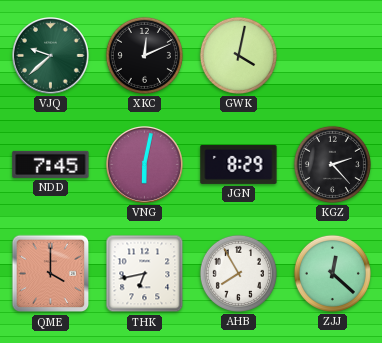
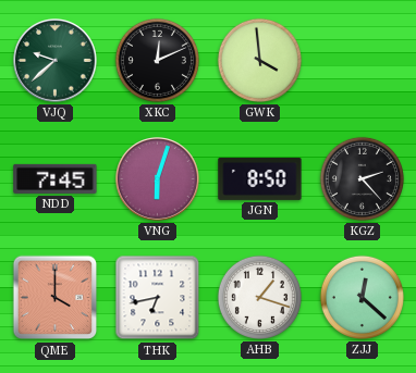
GWK: 4:02 -> 3:59
VNG: 6:02 -> 6:03
JGN: 8:29 -> 8:50
AHB: 7:55 -> 1:18
